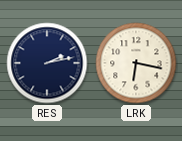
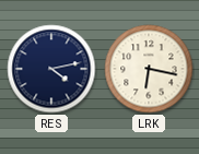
RES: 2:13 -> 4:13
